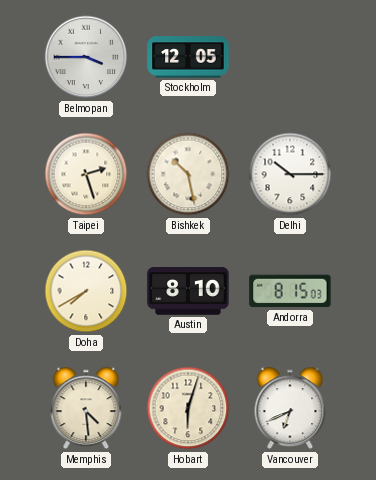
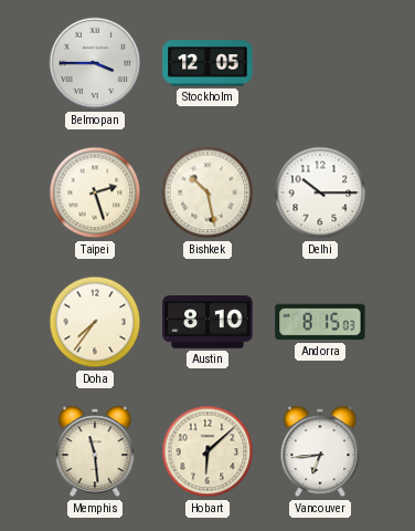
Doha: 7:40 -> 7:36
Memphis: 4:29 -> 11:29
Hobart: 6:03 -> 6:08
Vancouver: 6:41 -> 6:44
